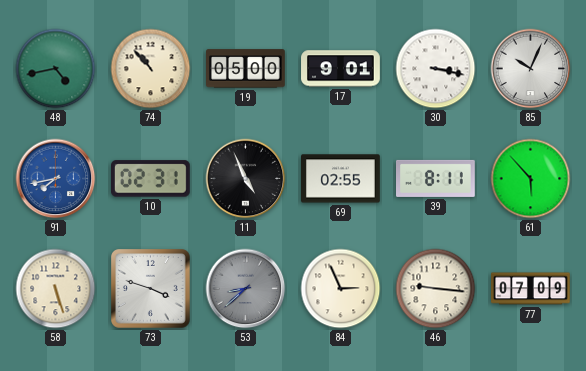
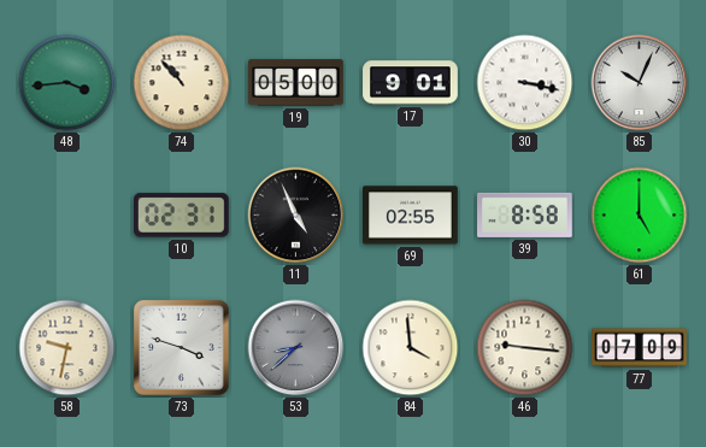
48: 4:43 -> 3:44
91: 7:43 -> none
39: 8:11 -> 8:58
61: 5:53 -> 5:00
58: 5:27 -> 9:32
84: 2:56 -> 3:59
